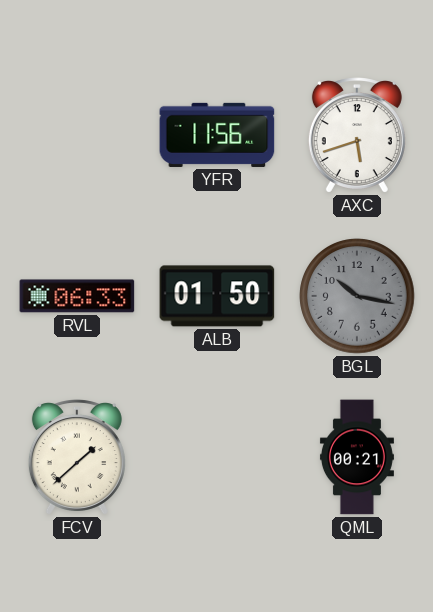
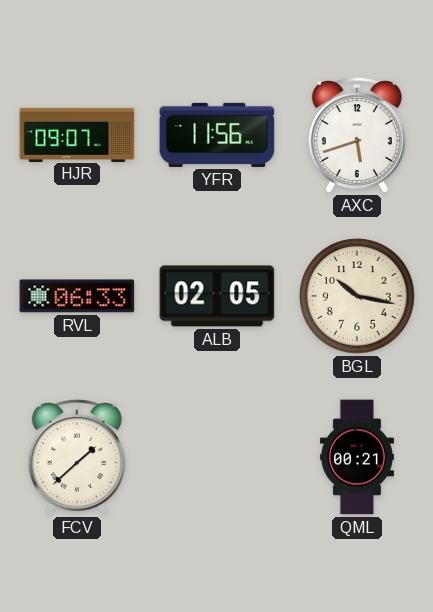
HJR: none -> 09:07
ALB: 01:50 -> 02:05
BGL dial: grey -> cream
